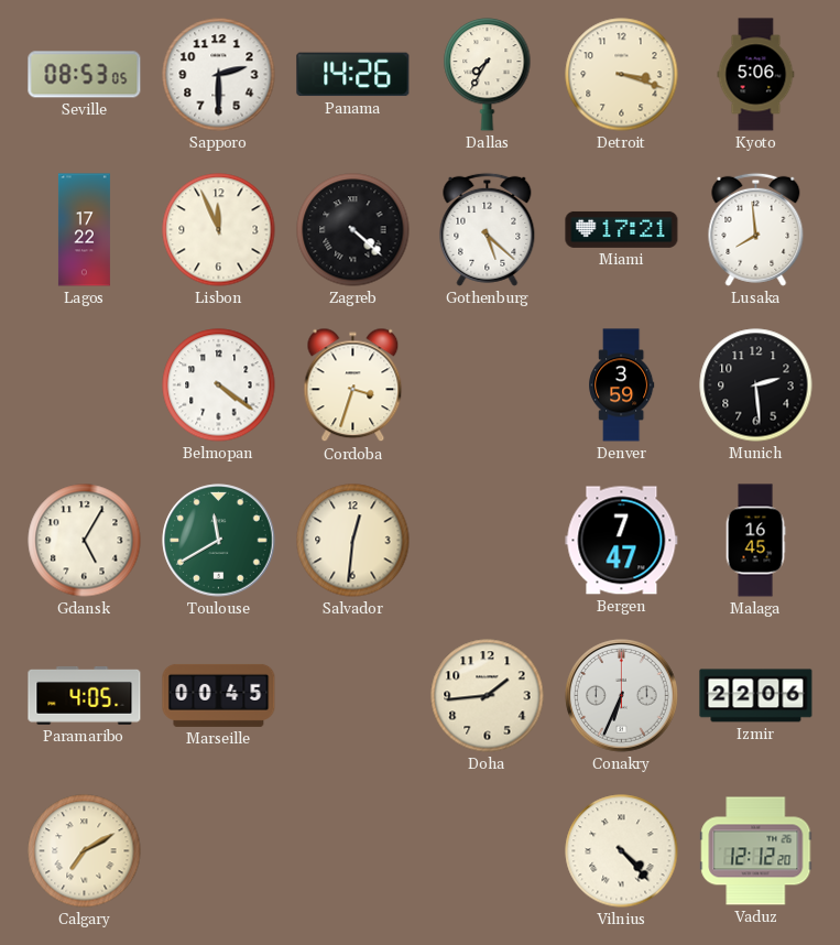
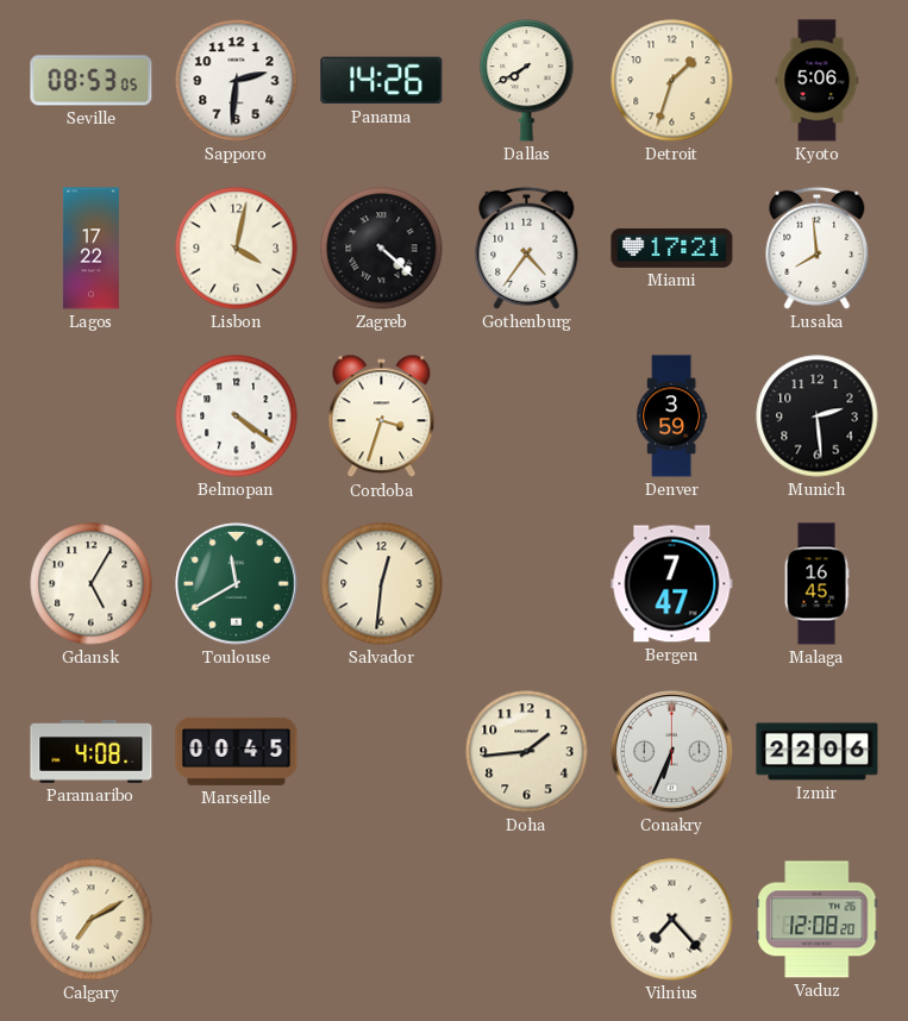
Sapporo: 2:30 -> 2:31
Dallas: 7:35 -> 7:40
Detroit: 3:18 -> 1:33
Lisbon: 11:56 -> 4:02
Gothenburg: 5:22 -> 4:36
Paramaribo: 4:05 -> 4:08
Vilnius: 4:23 -> 7:23
Vaduz: 12:12 -> 12:08
